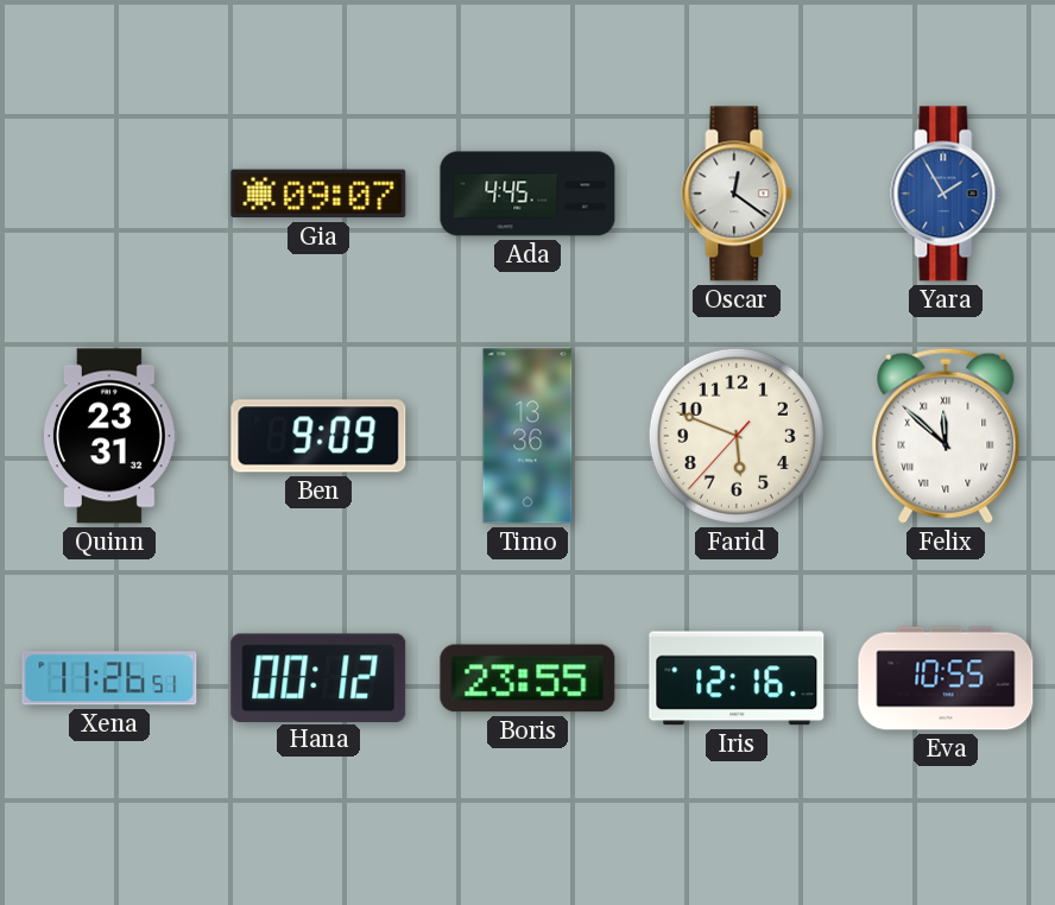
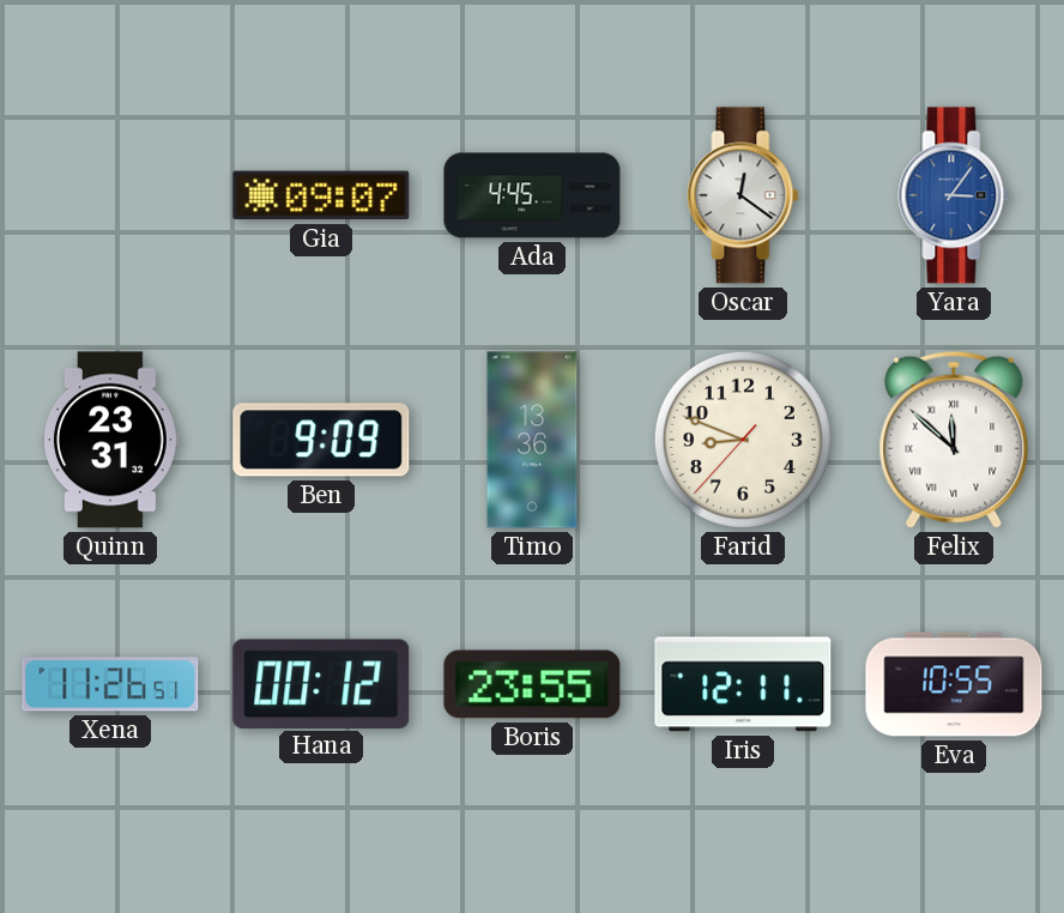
Yara: 1:55 -> 3:06
Farid: 5:48 -> 8:48
Iris: 12:16 -> 12:11
